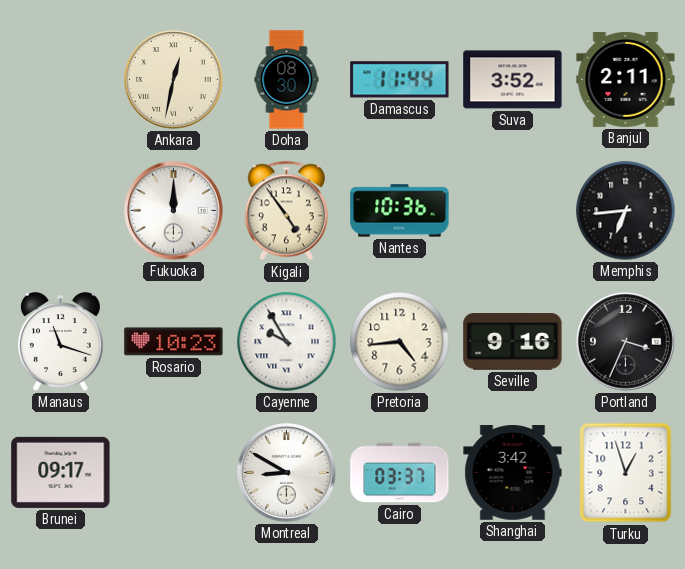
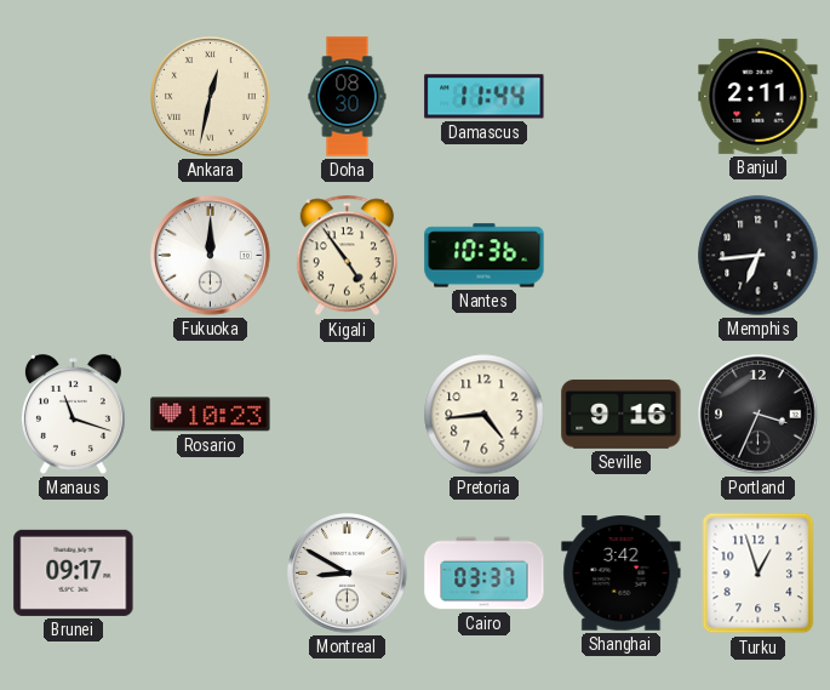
Suva: 3:52 -> none
Cayenne: 9:55 -> none
